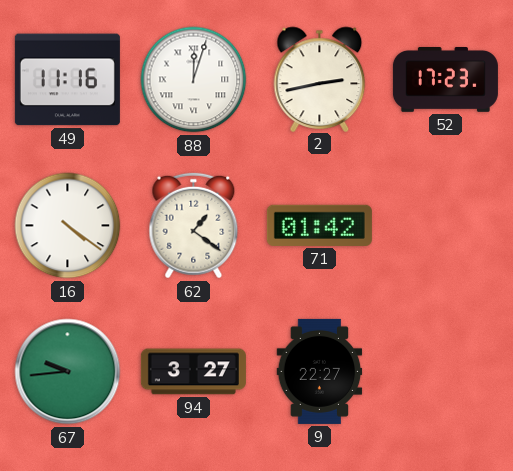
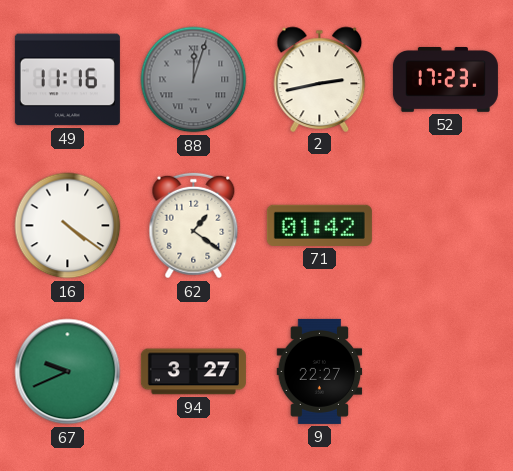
88 dial: white -> grey
67: 9:44 -> 9:41
